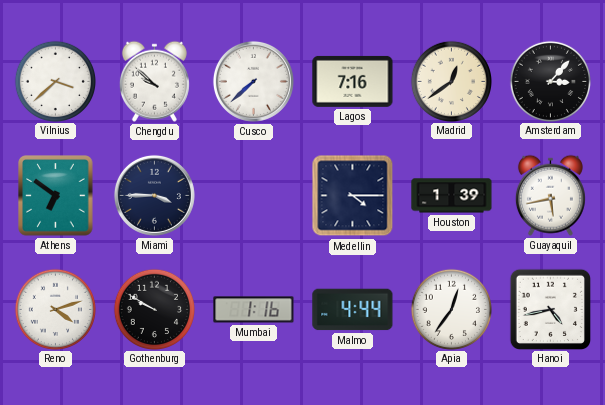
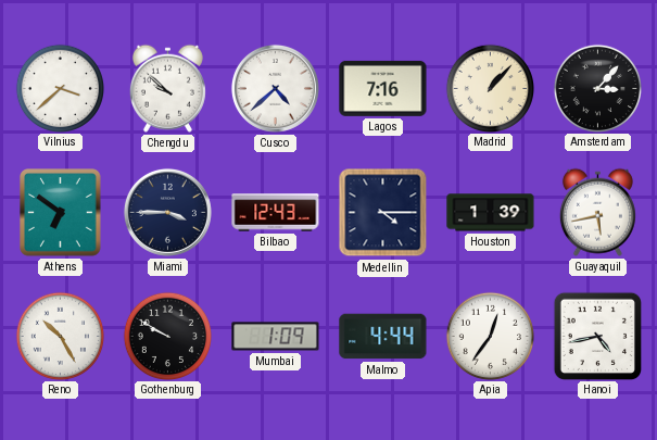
Cusco: 7:38 -> 4:38
Madrid: 12:39 -> 1:07
Bilbao: none -> 12:43
Reno: 4:12 -> 10:25
Mumbai: 1:16 -> 1:09
